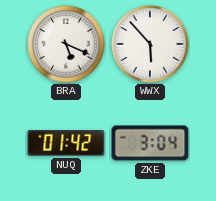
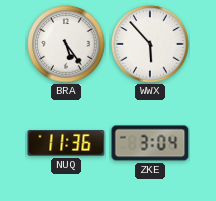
BRA: 5:19 -> 5:24
NUQ: 01:42 -> 11:36
